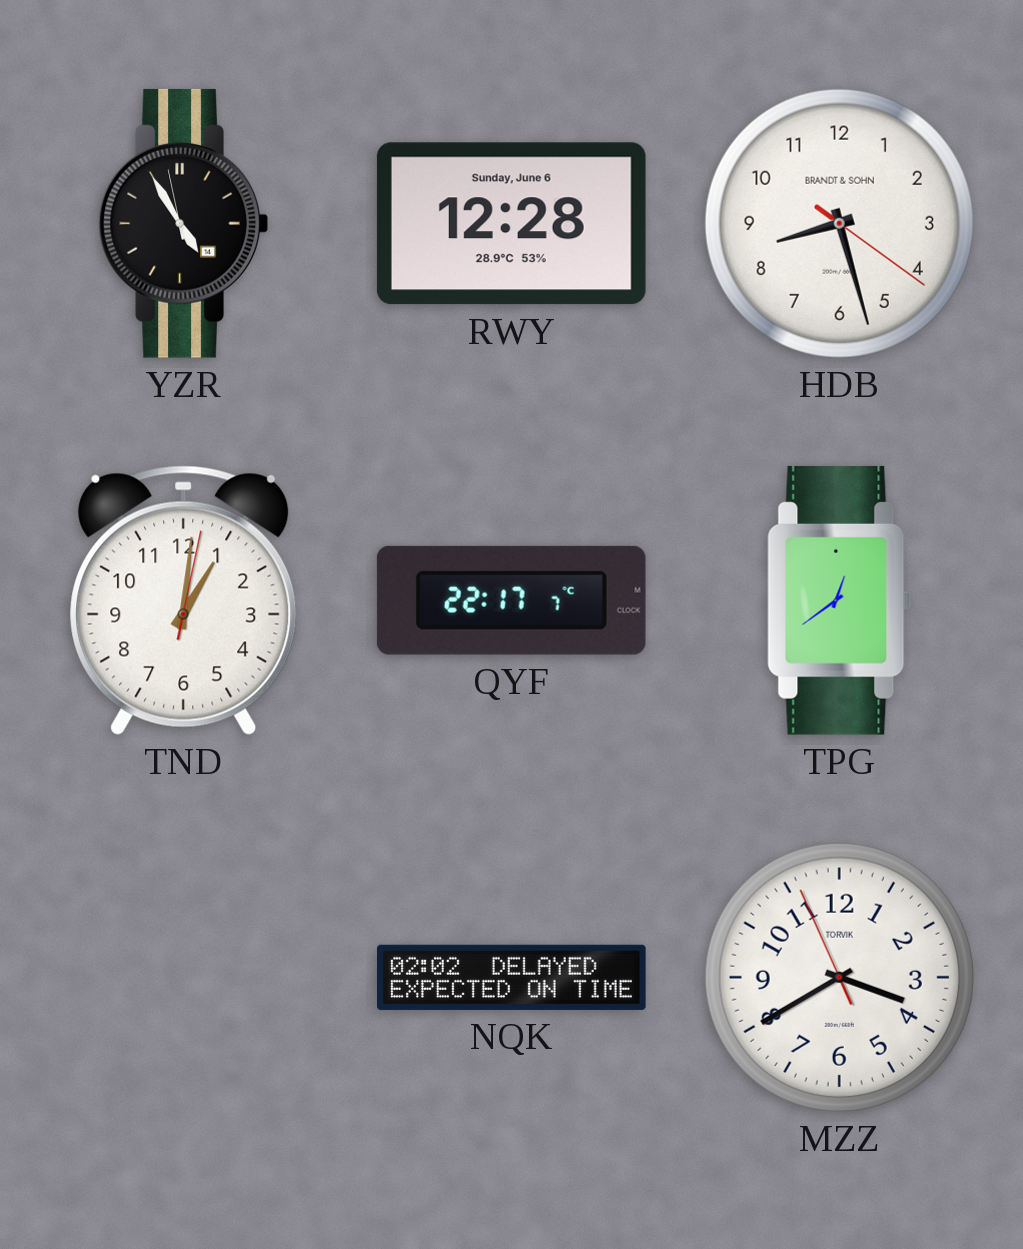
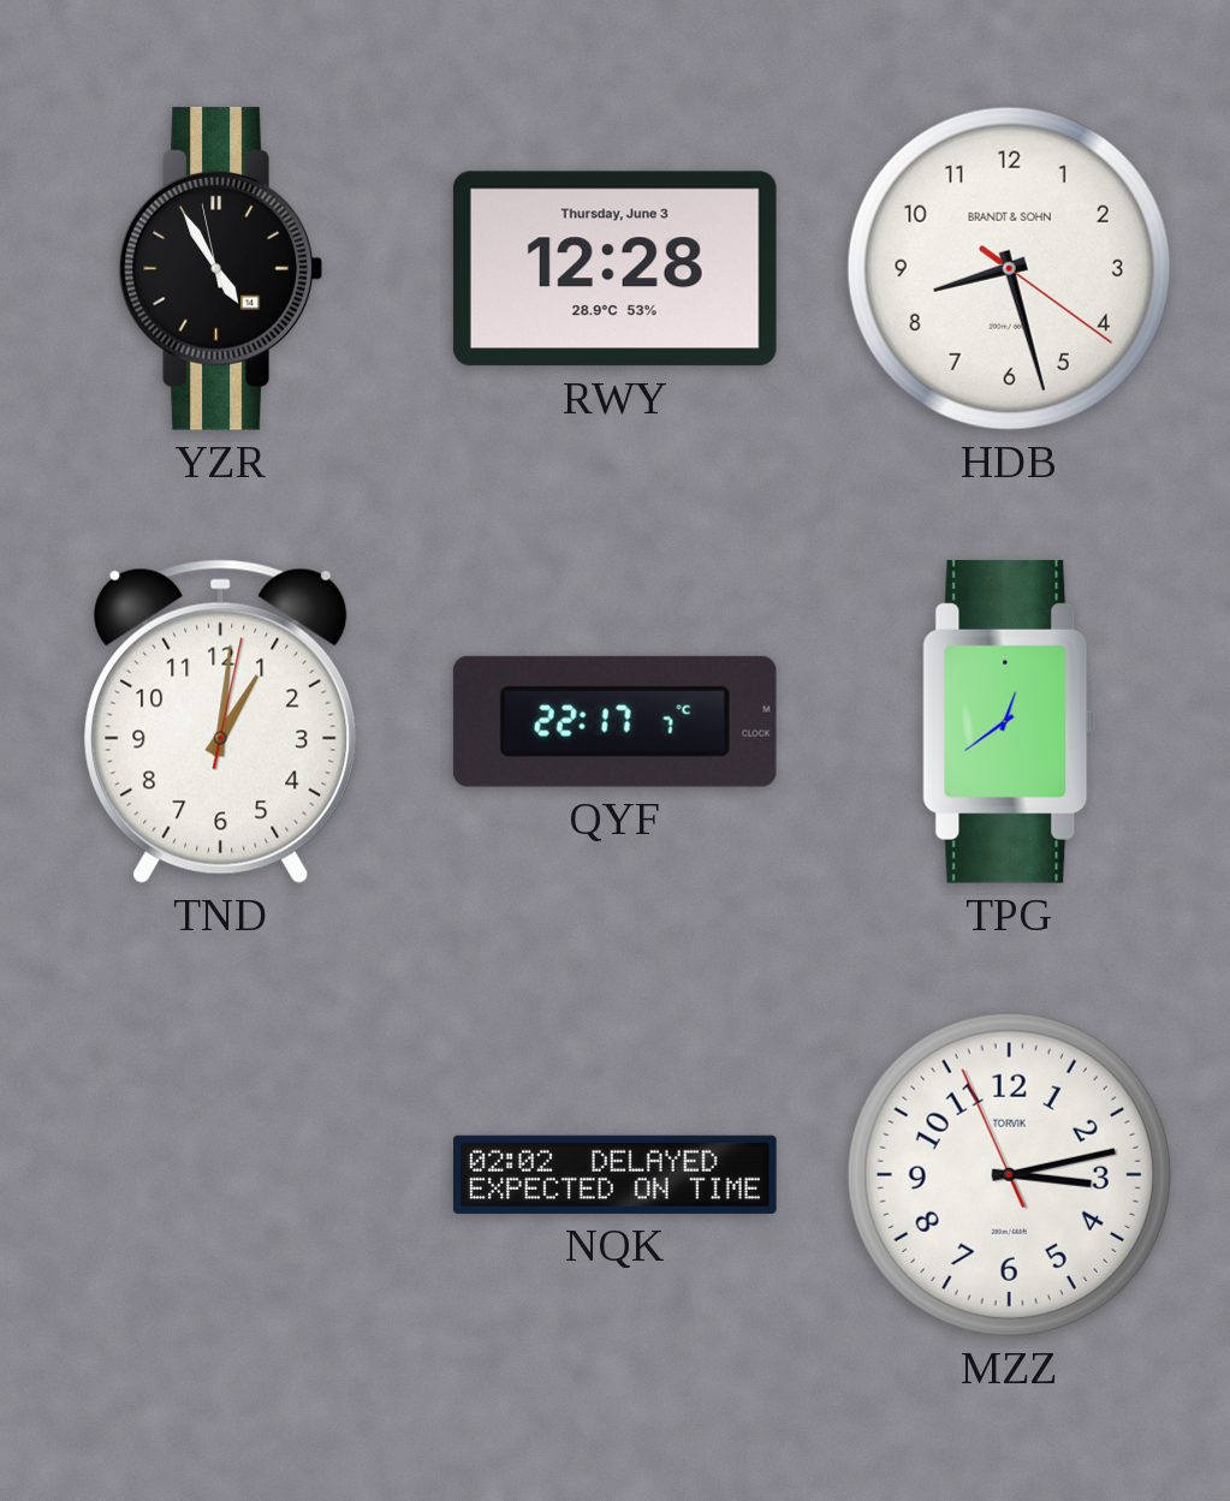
RWY date: Sunday, June 6 -> Thursday, June 3
MZZ: 3:39 -> 3:12
